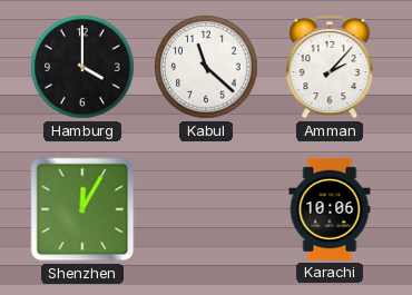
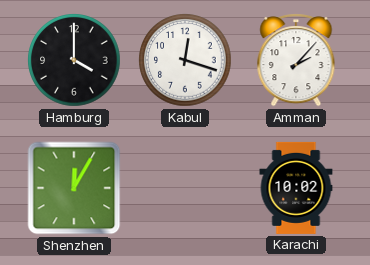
Kabul: 11:22 -> 12:18
Karachi: 10:06 -> 10:02
